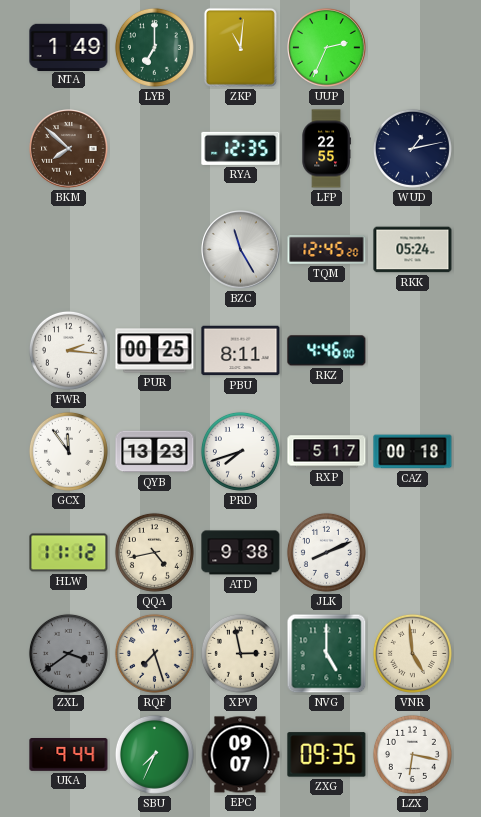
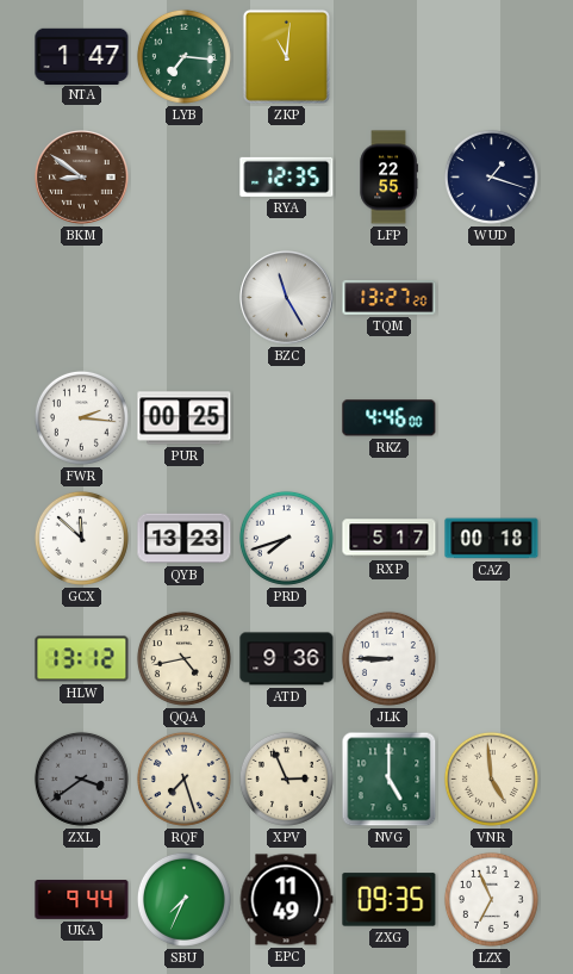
NTA: 1:49 -> 1:47
LYB: 7:00 -> 7:16
UUP: 2:34 -> none
BKM: 7:52 -> 8:51
WUD: 1:13 -> 1:18
TQM: 12:45 -> 13:27
RKK: 05:24 -> none
PBU: 8:11 -> none
GCX: 11:54 -> 11:52
HLW: 11:12 -> 13:12
ATD: 9:38 -> 9:36
JLK: 8:11 -> 8:45
XPV: 2:58 -> 2:56
EPC: 09:07 -> 11:49
LZX: 6:17 -> 6:56
